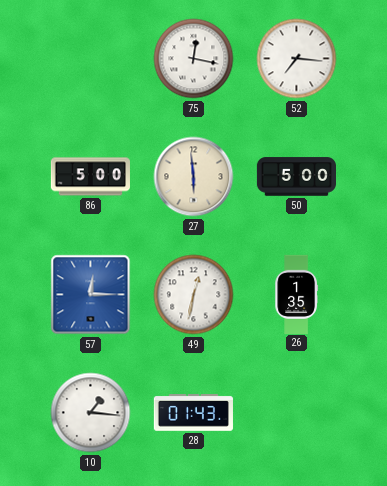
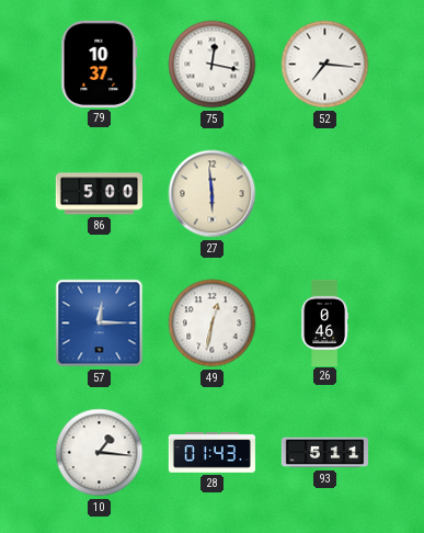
79: none -> 10:37
50: 5:00 -> none
26: 1:35 -> 0:46
93: none -> 5:11
